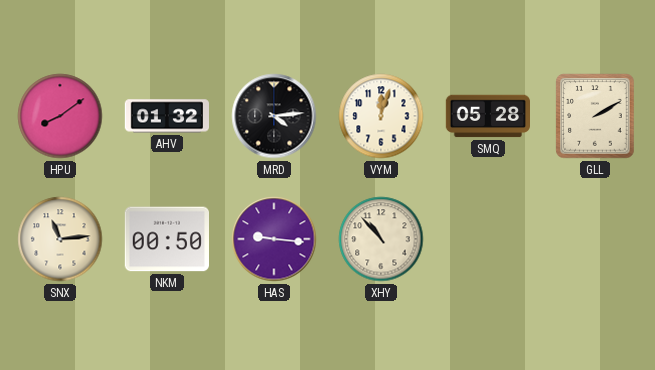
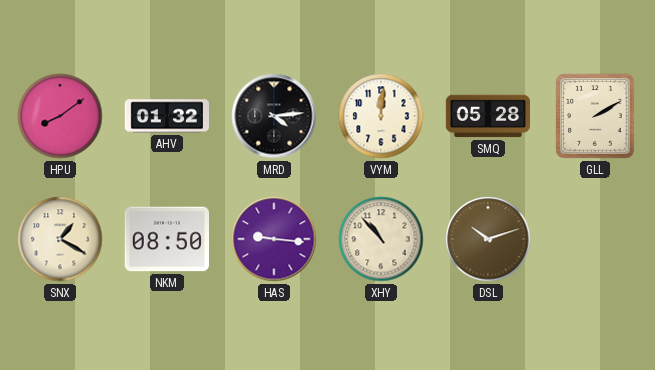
VYM: 12:03 -> 12:01
SNX: 11:14 -> 1:20
NKM: 00:50 -> 08:50
DSL: none -> 10:12
